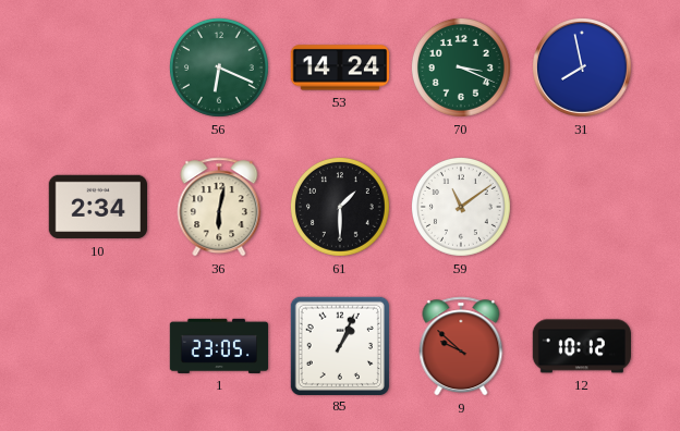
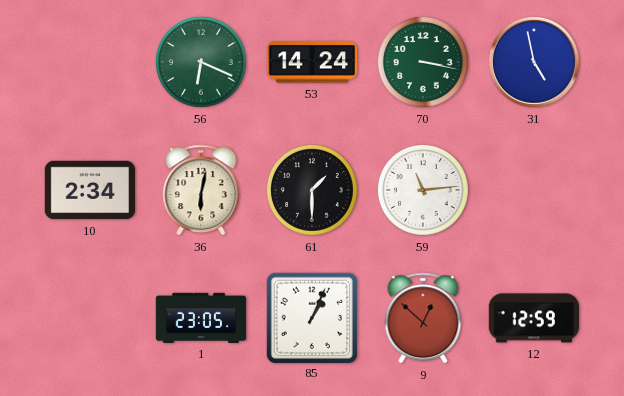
70: 3:19 -> 3:17
31: 7:58 -> 4:58
59: 11:09 -> 11:14
9: 9:52 -> 12:52
12: 10:12 -> 12:59
